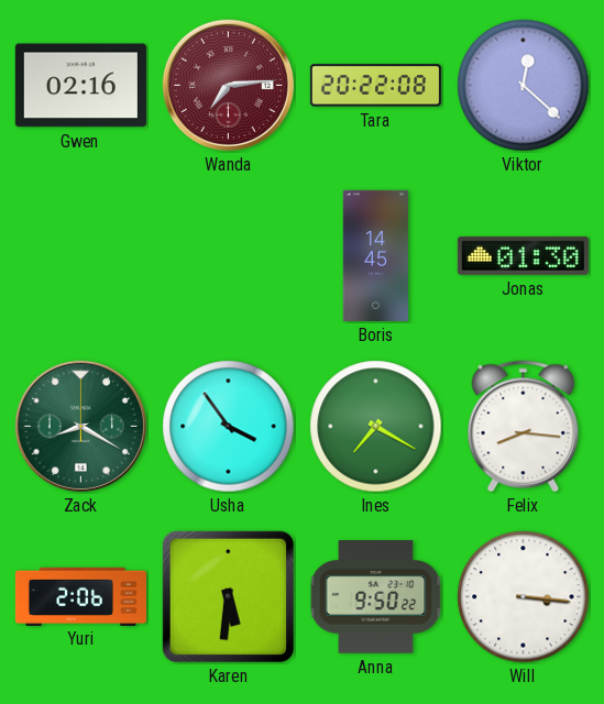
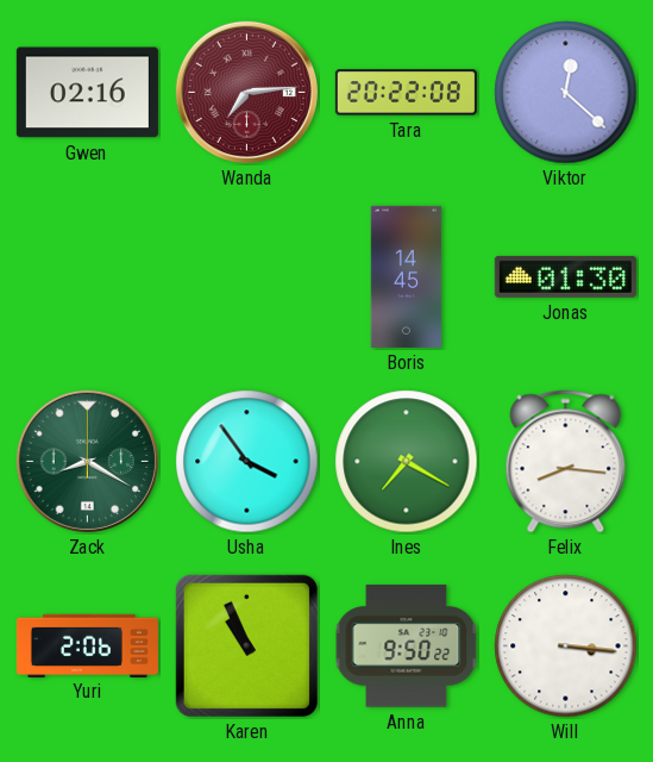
Karen: 5:31 -> 10:56
